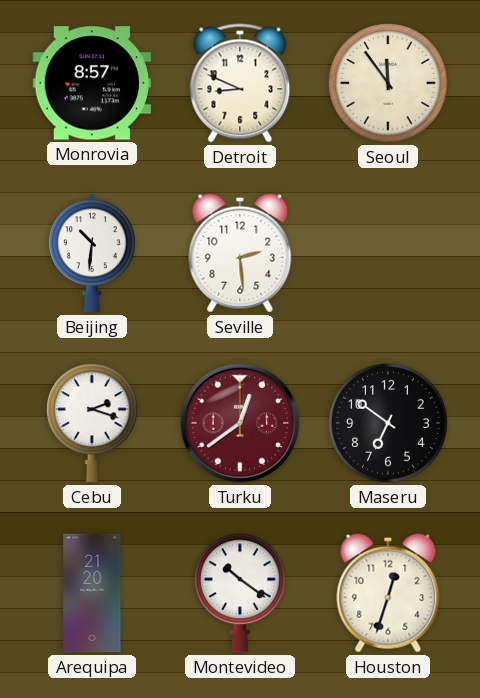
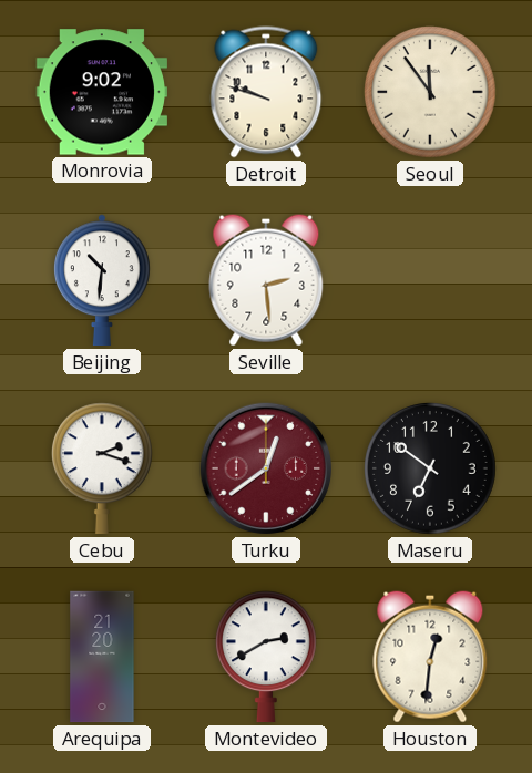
Monrovia: 8:57 -> 9:02
Detroit: 8:49 -> 9:48
Montevideo: 10:21 -> 2:40
Houston: 12:33 -> 12:31
